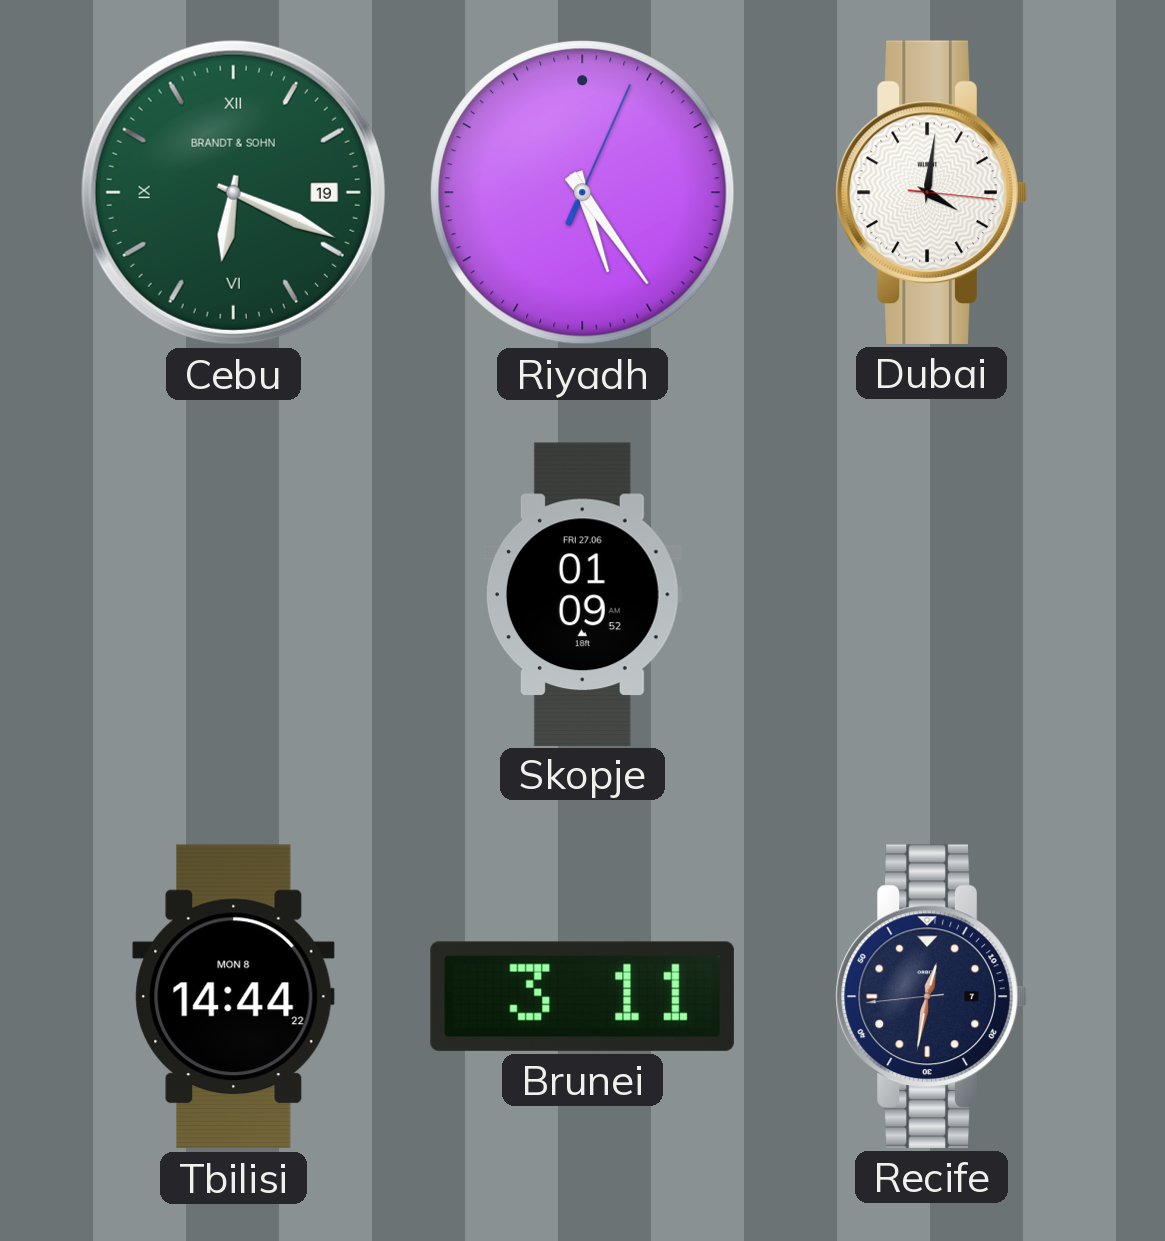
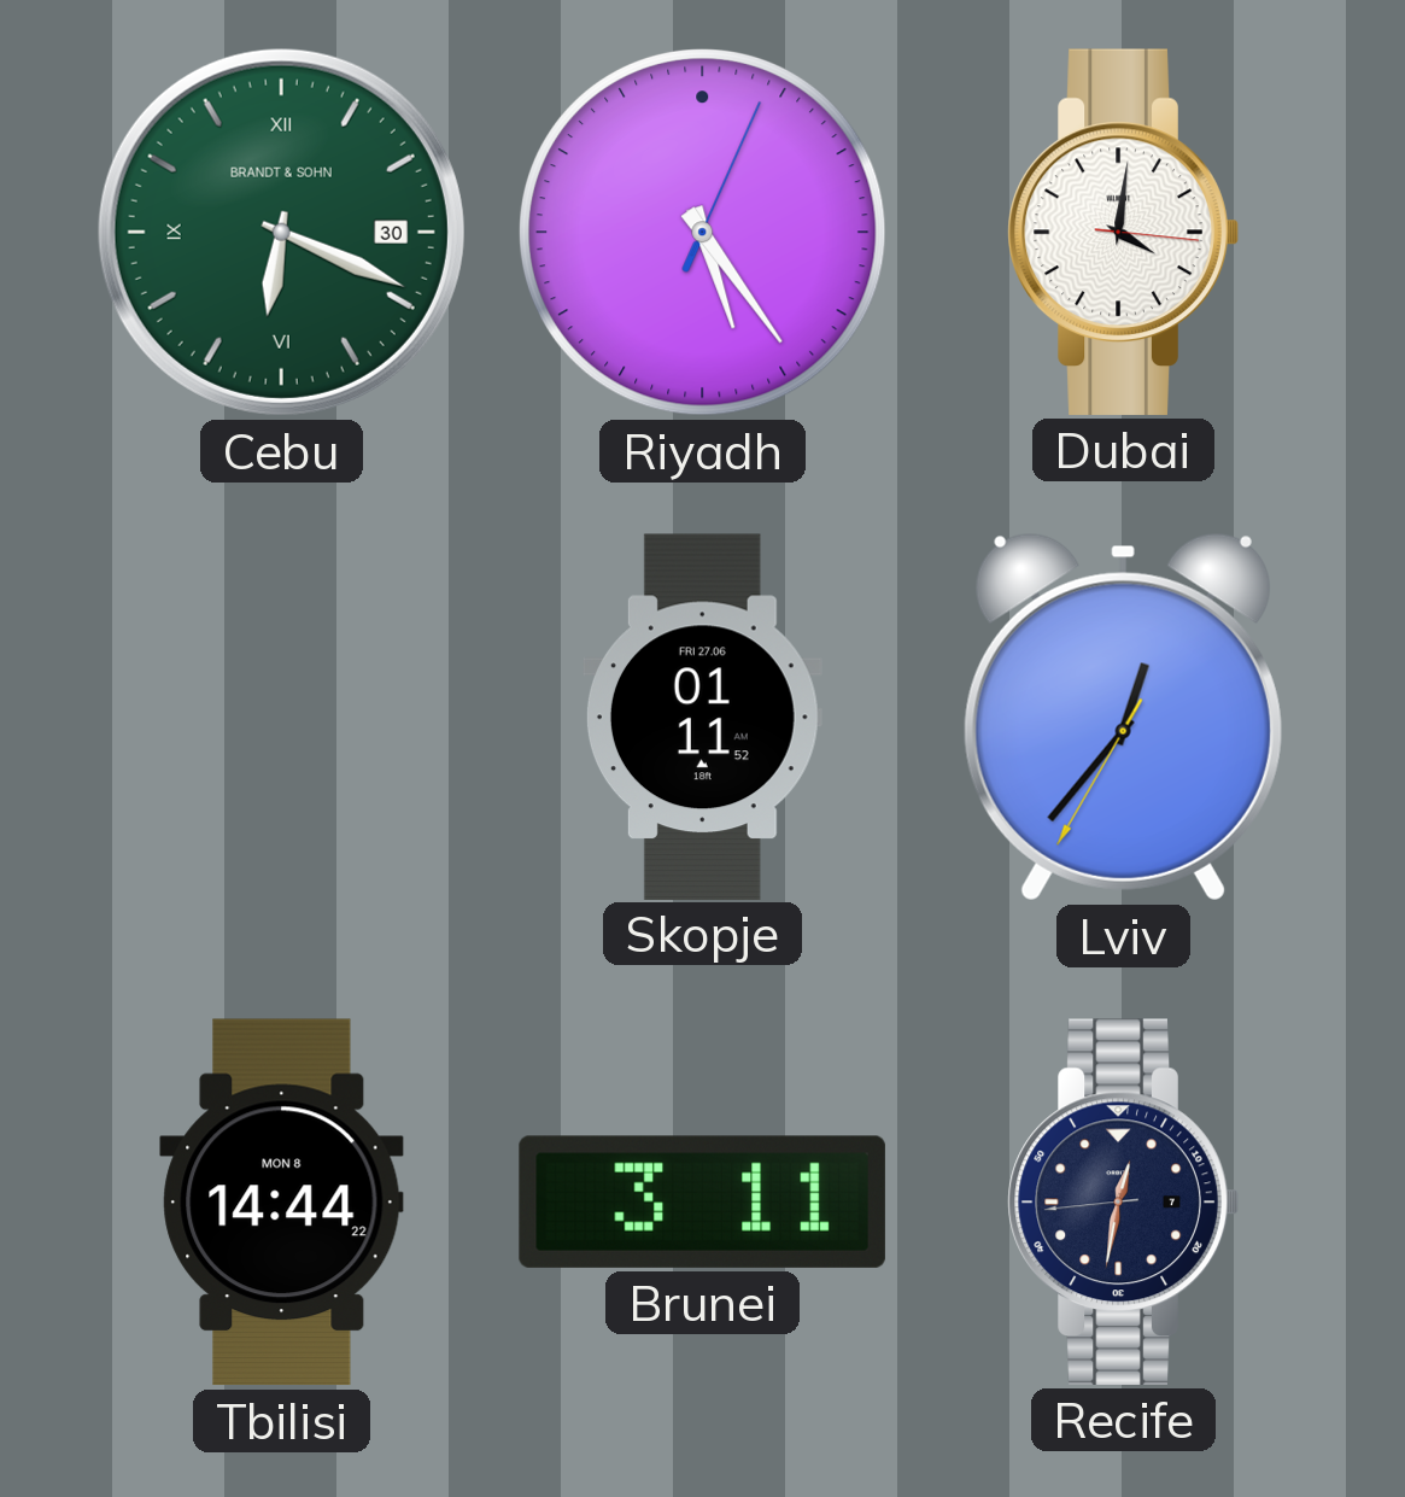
Cebu date: 19 -> 30
Skopje: 01:09 -> 01:11
Lviv: none -> 12:36
